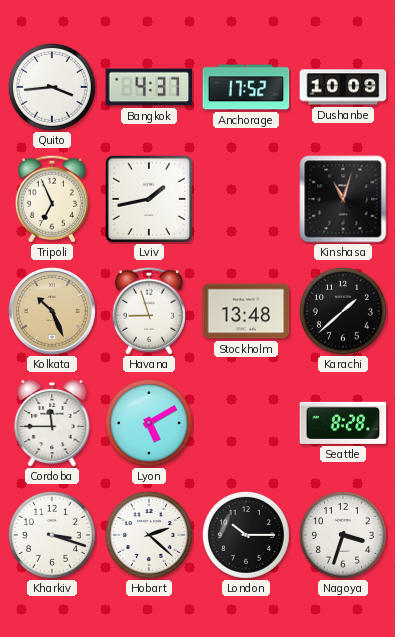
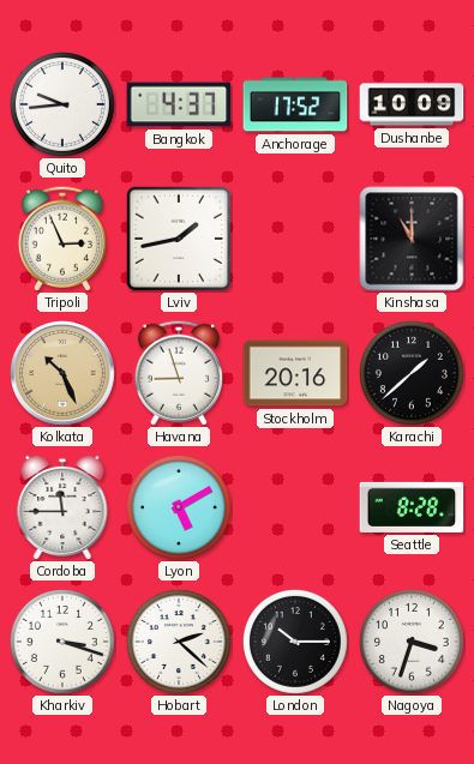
Quito: 3:44 -> 9:44
Tripoli: 6:56 -> 2:56
Kinshasa: 11:03 -> 11:00
Stockholm: 13:48 -> 20:16
